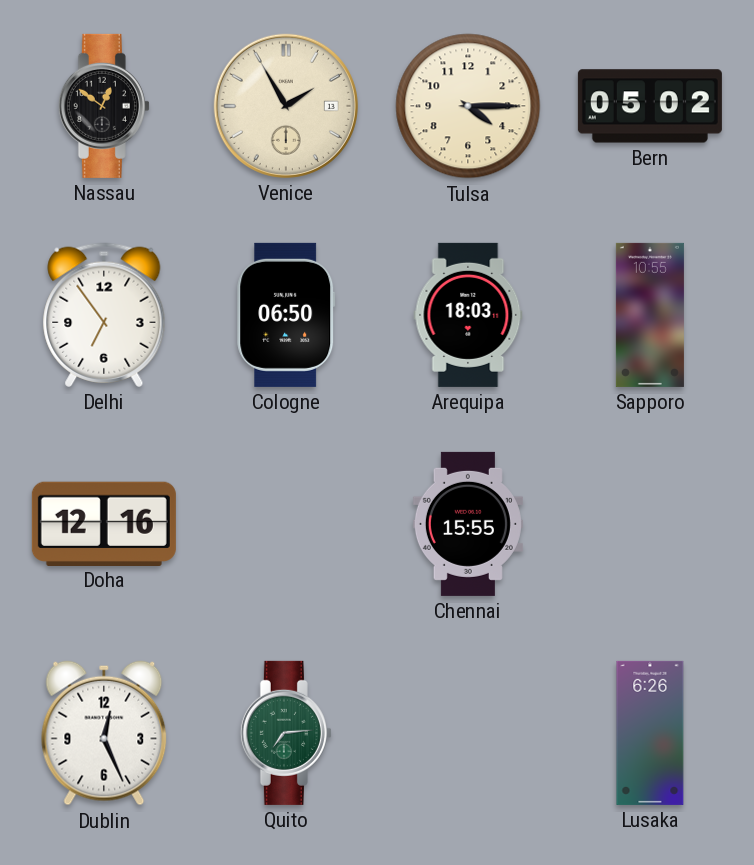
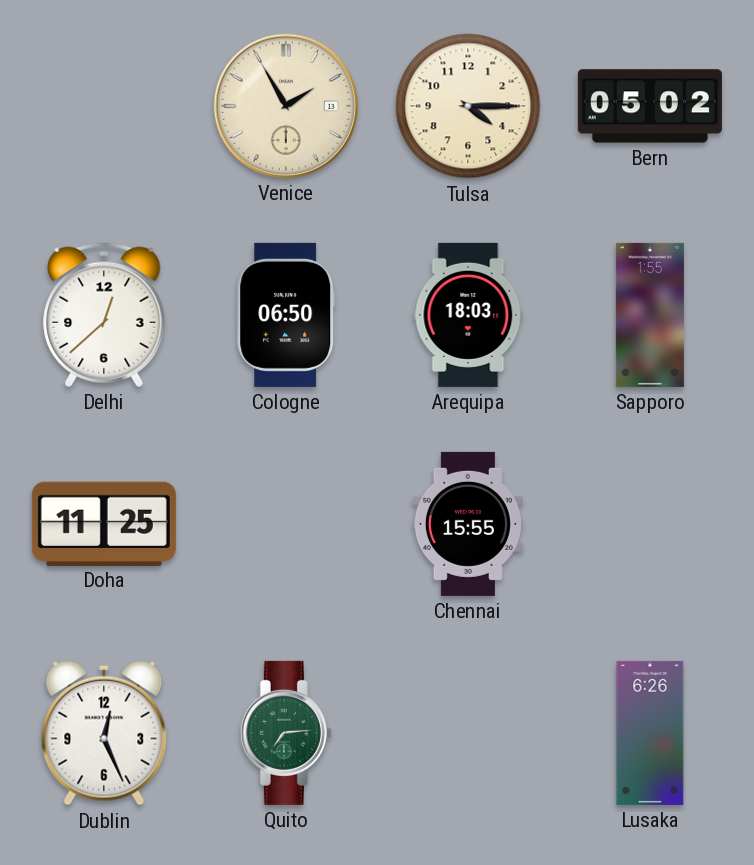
Nassau: 12:51 -> none
Delhi: 6:54 -> 12:38
Sapporo: 10:55 -> 1:55
Doha: 12:16 -> 11:25
